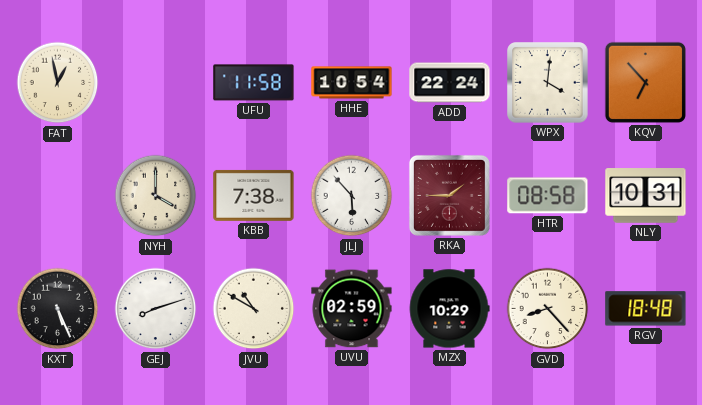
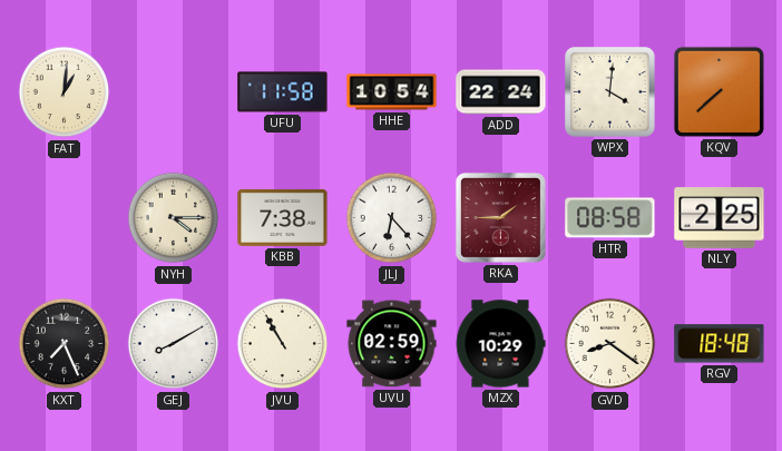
FAT: 12:58 -> 1:01
KQV: 6:53 -> 7:38
NYH: 4:00 -> 4:15
JLJ: 5:53 -> 6:23
NLY: 10:31 -> 2:25
KXT: 5:26 -> 7:26
GEJ: 8:12 -> 8:10
JVU: 10:50 -> 10:55
GVD: 8:23 -> 8:21
